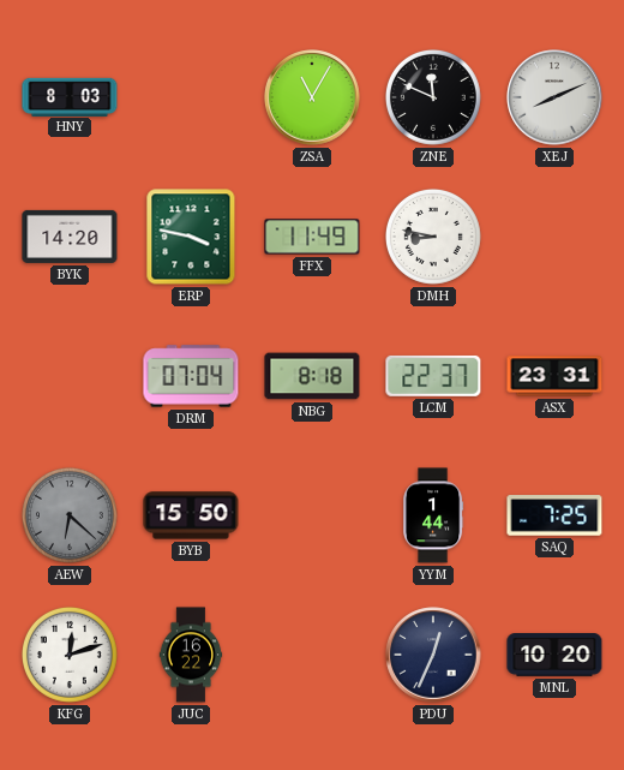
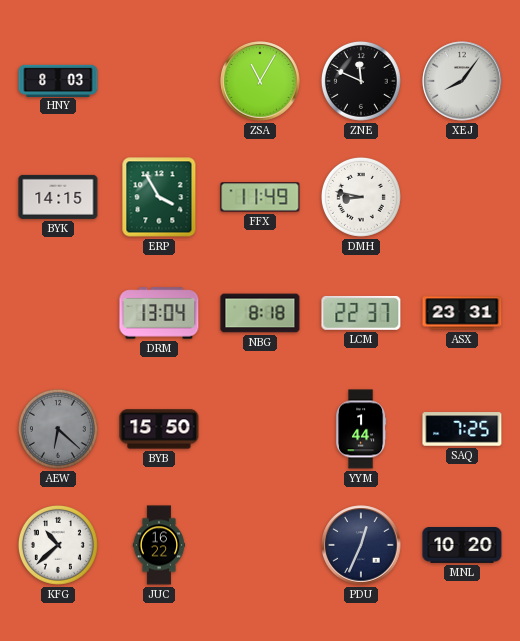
XEJ: 8:11 -> 8:06
BYK: 14:20 -> 14:15
ERP: 3:47 -> 3:55
DRM: 07:04 -> 13:04
KFG: 12:12 -> 10:38
